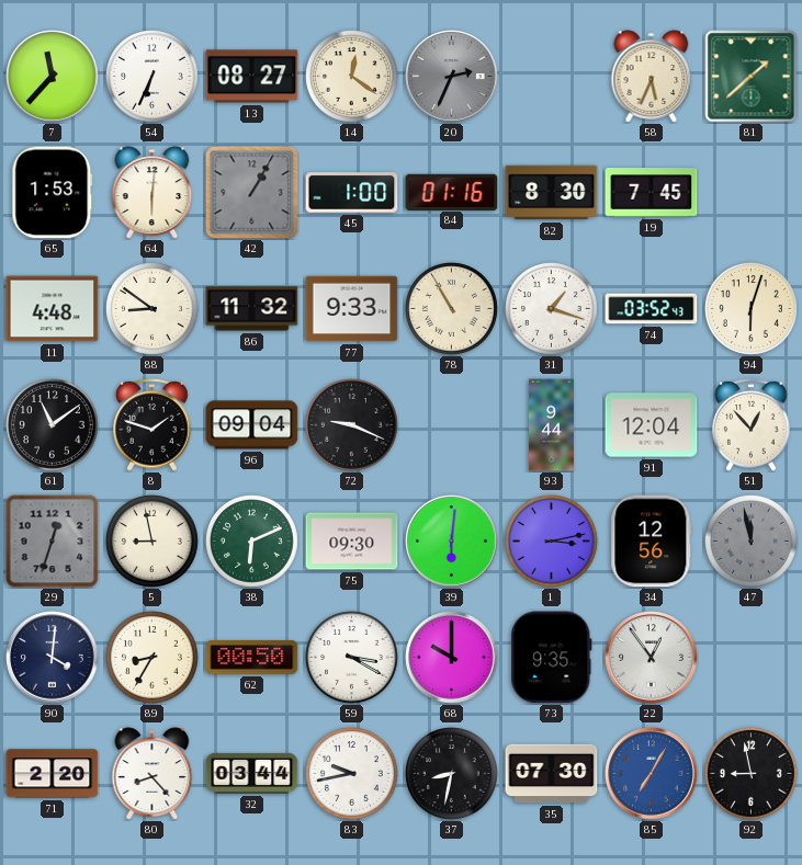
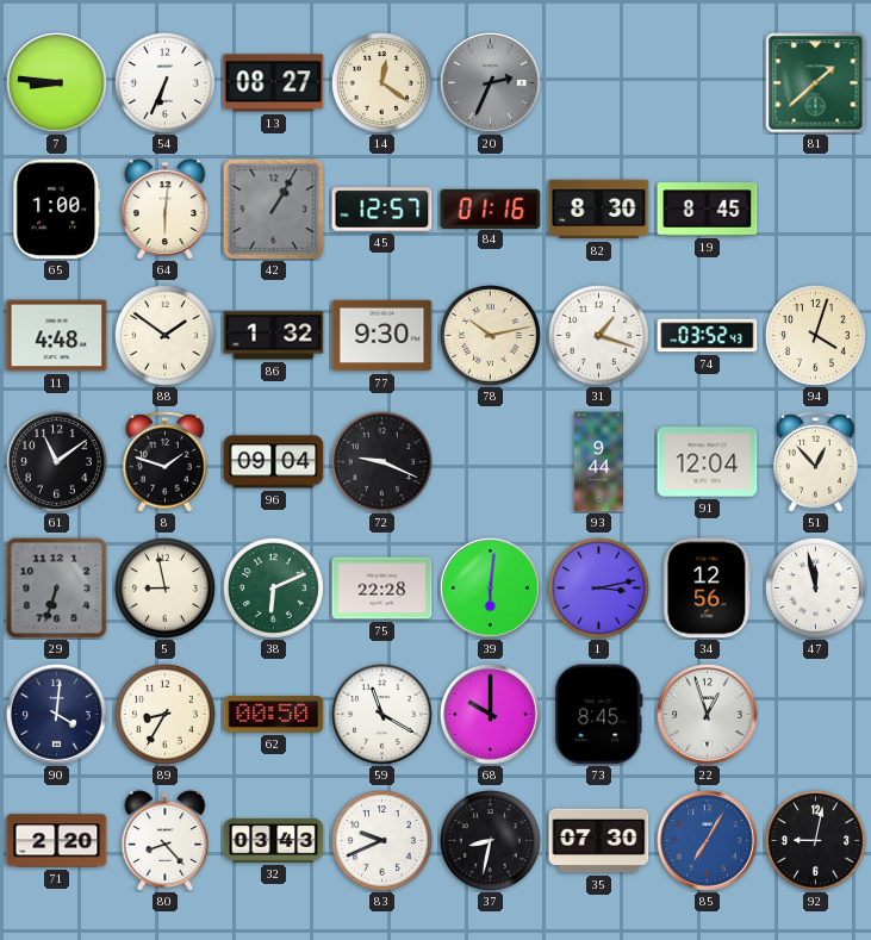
7: 11:37 -> 8:46
58: 5:34 -> none
65: 1:53 -> 1:00
45: 1:00 -> 12:57
19: 7:45 -> 8:45
88: 8:51 -> 1:51
86: 11:32 -> 1:32
77: 9:33 -> 9:30
78: 10:55 -> 10:13
94: 6:03 -> 4:03
29: 12:33 -> 6:33
75: 09:30 -> 22:28
47 dial: grey -> white
59: 3:20 -> 11:20
73: 9:35 -> 8:45
22: 12:54 -> 12:57
32: 03:44 -> 03:43
83: 9:43 -> 9:41
92: 8:58 -> 9:02
